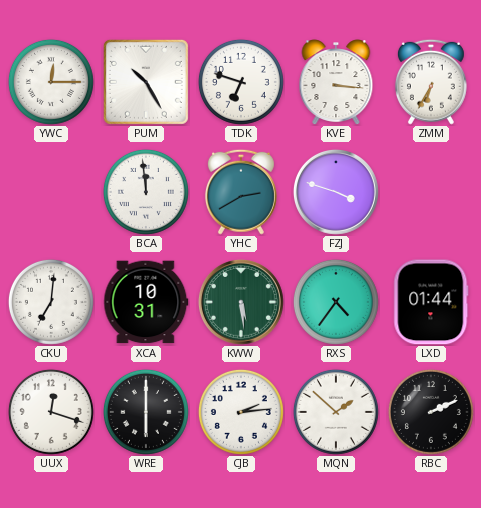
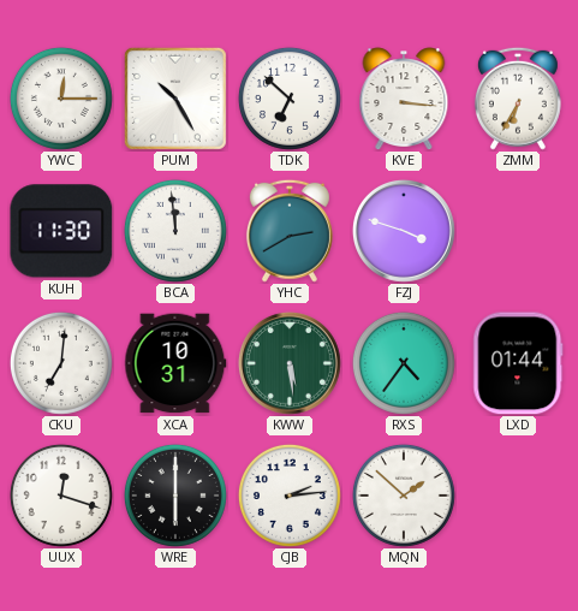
TDK: 6:48 -> 6:52
KUH: none -> 11:30
RBC: 2:11 -> none
